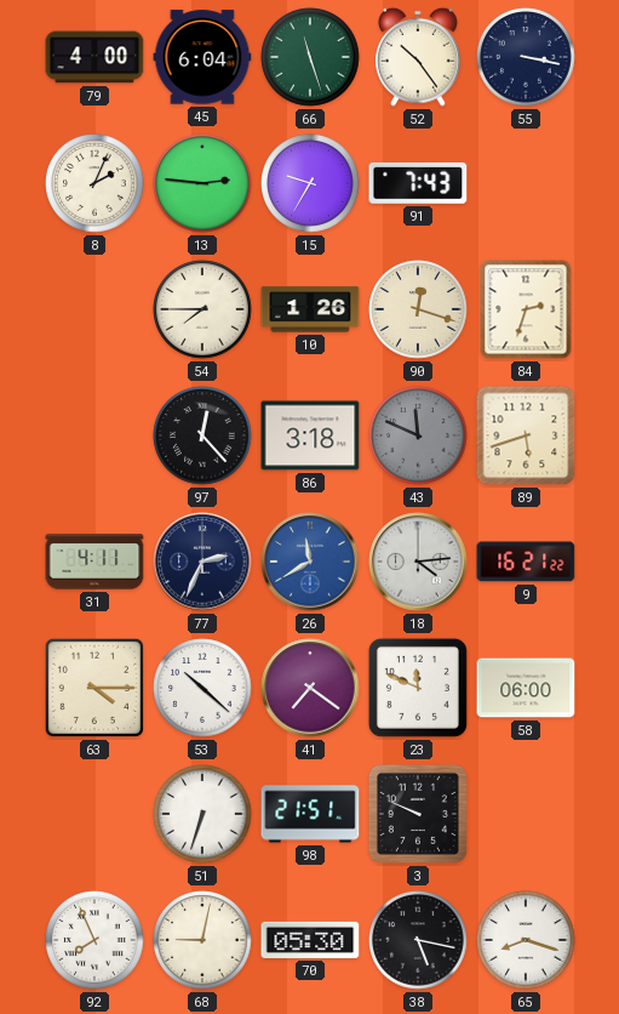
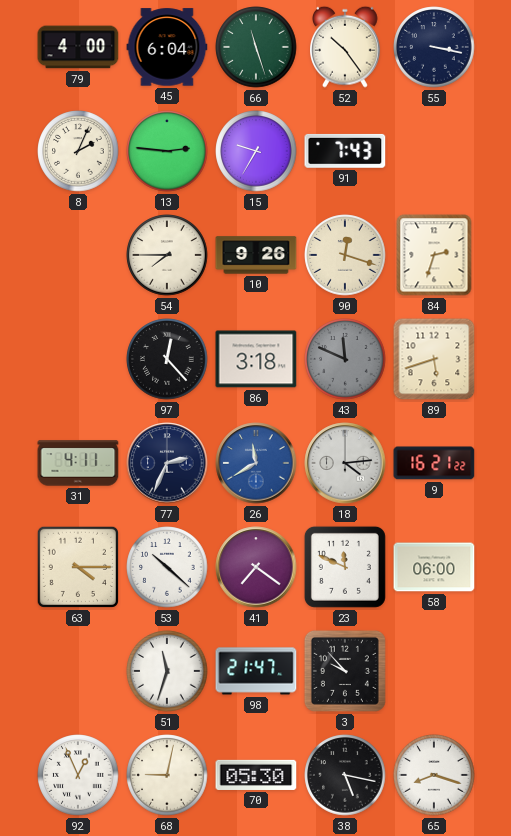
10: 1:26 -> 9:26
51: 6:33 -> 11:33
98: 21:51 -> 21:47
3: 9:49 -> 9:53
92: 7:56 -> 12:56
